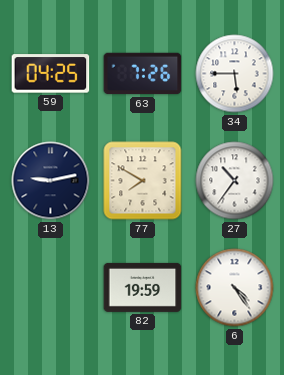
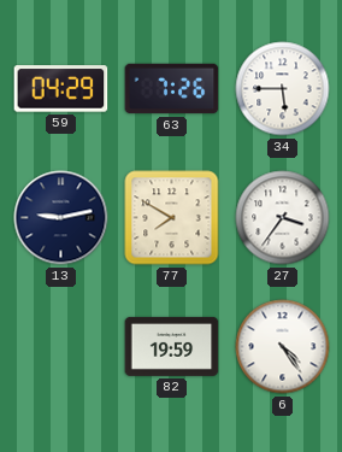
59: 04:25 -> 04:29
27: 10:36 -> 3:36
